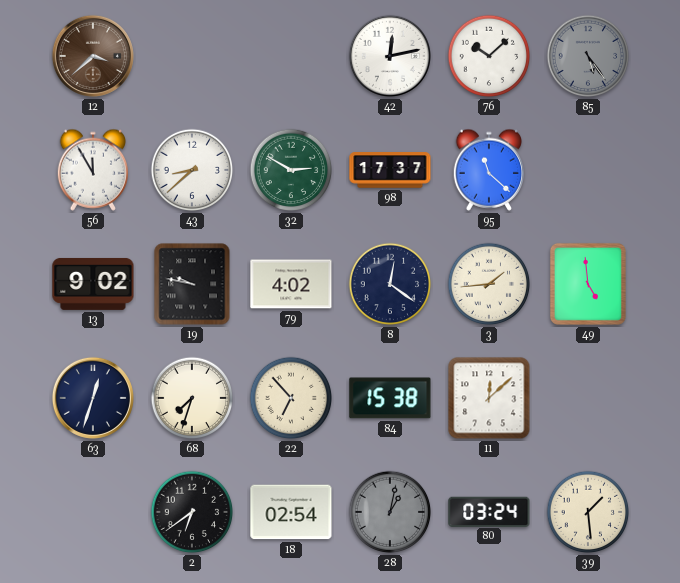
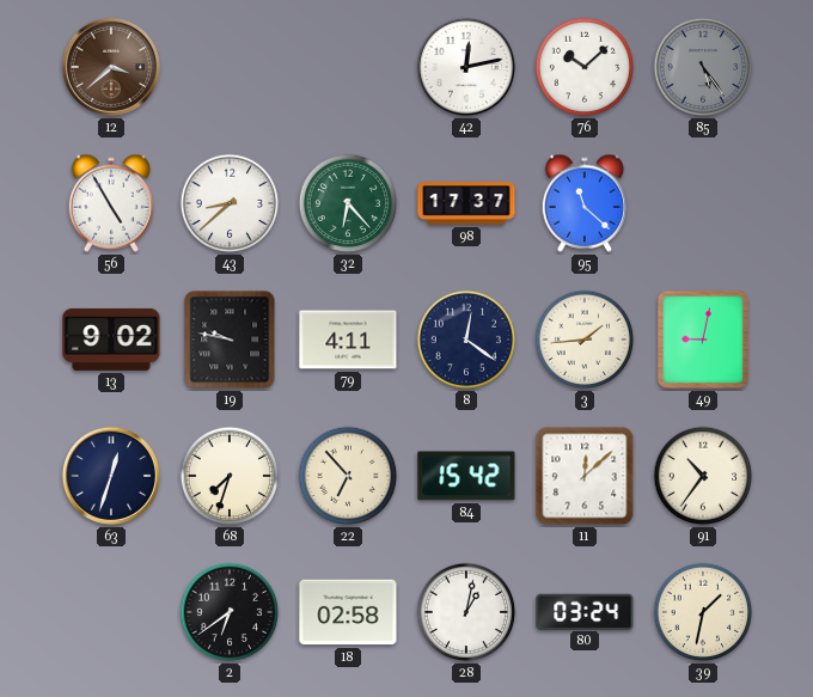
56: 11:55 -> 4:55
32: 2:50 -> 6:23
79: 4:02 -> 4:11
49: 4:59 -> 9:02
84: 15:38 -> 15:42
91: none -> 10:36
18: 02:54 -> 02:58
28 dial: grey -> white
39: 1:29 -> 1:32
